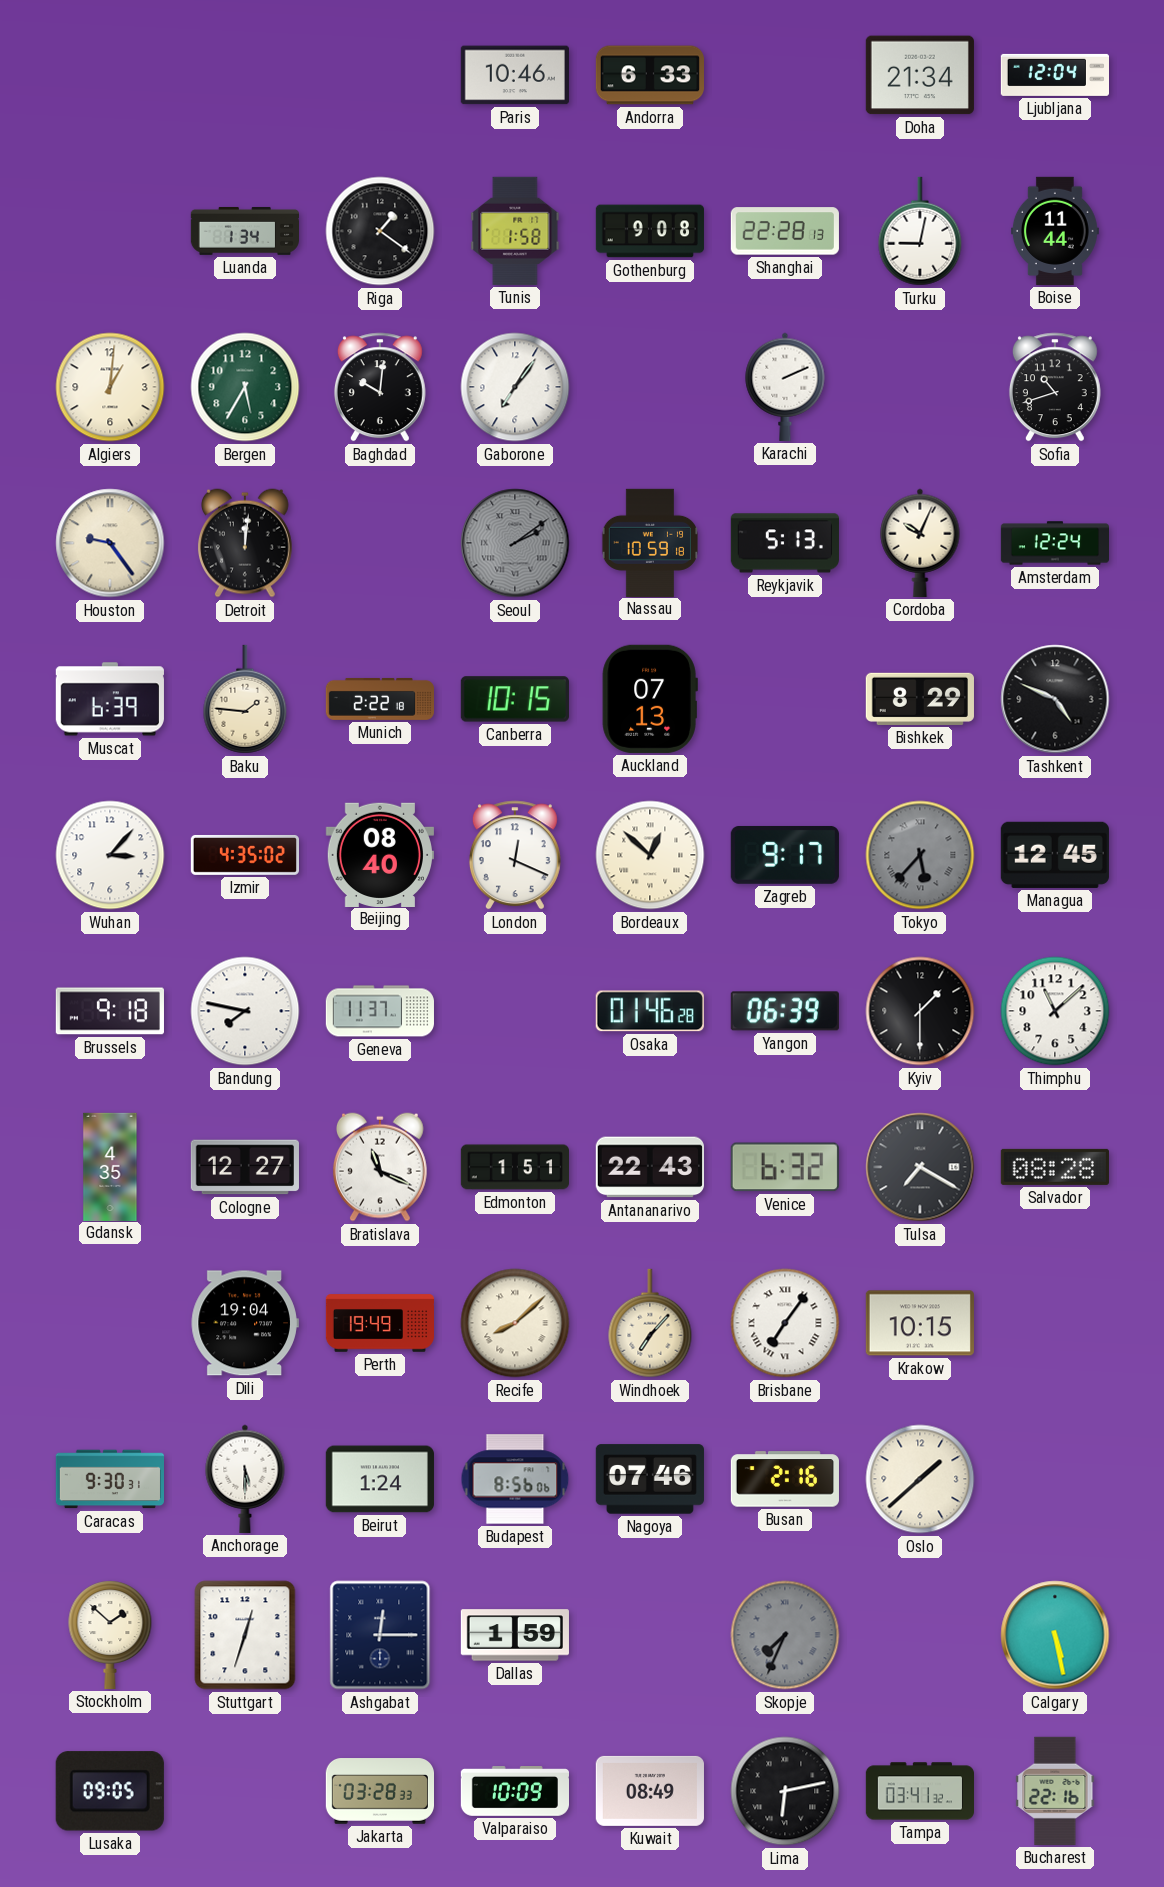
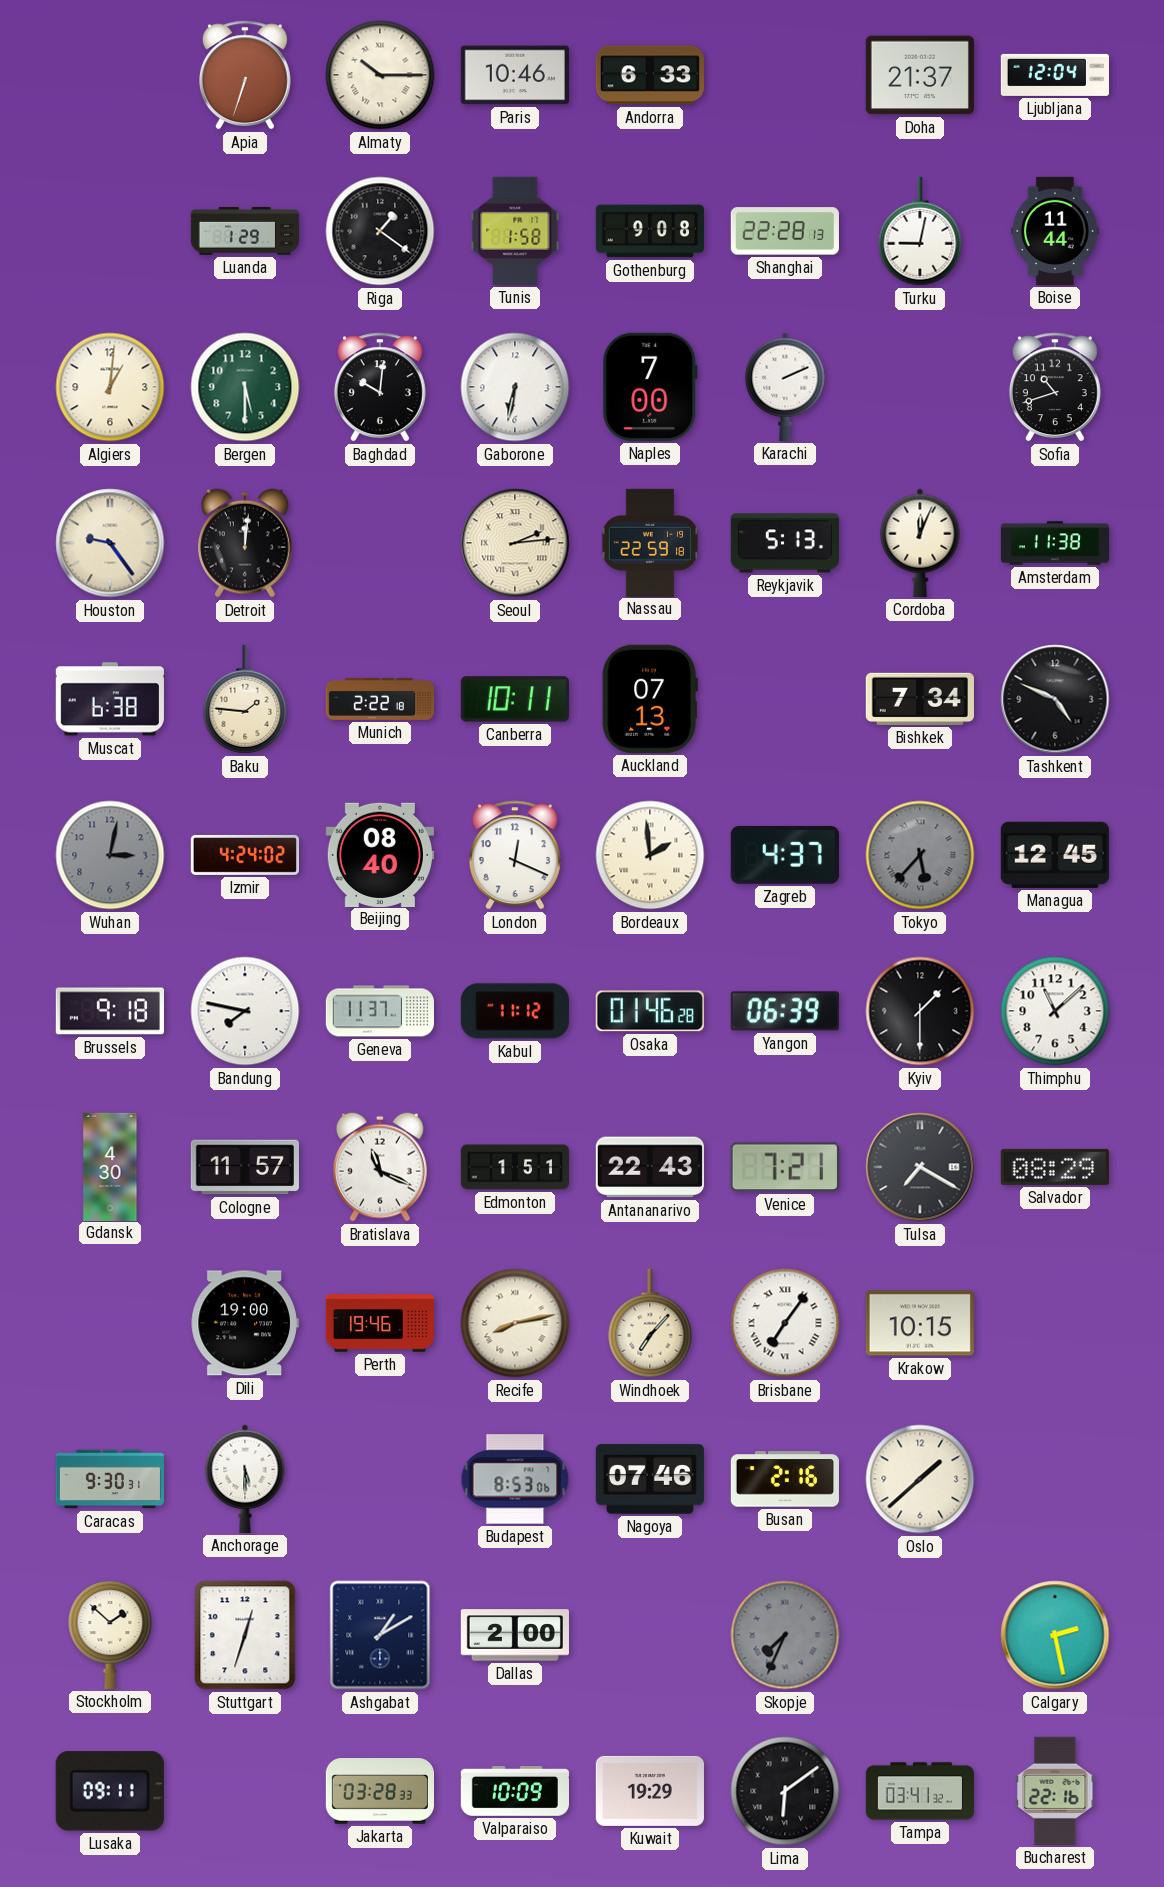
Apia: none -> 6:33
Almaty: none -> 10:15
Doha: 21:34 -> 21:37
Luanda: 1:34 -> 1:29
Bergen: 5:35 -> 5:30
Gaborone: 7:06 -> 6:32
Naples: none -> 7:00
Seoul: 2:09 -> 2:14
Seoul dial: grey -> cream
Nassau: 10:59 -> 22:59
Cordoba: 10:04 -> 12:04
Amsterdam: 12:24 -> 11:38
Muscat: 6:39 -> 6:38
Canberra: 10:15 -> 10:11
Bishkek: 8:29 -> 7:34
Wuhan: 3:07 -> 3:02
Wuhan dial: white -> grey
Izmir: 4:35 -> 4:24
Bordeaux: 12:52 -> 1:59
Zagreb: 9:17 -> 4:37
Kabul: none -> 11:12
Gdansk: 4:35 -> 4:30
Cologne: 12:27 -> 11:57
Venice: 6:32 -> 7:21
Salvador: 08:28 -> 08:29
Dili: 19:04 -> 19:00
Perth: 19:49 -> 19:46
Recife: 8:08 -> 8:13
Beirut: 1:24 -> none
Budapest: 8:56 -> 8:53
Ashgabat: 12:15 -> 1:10
Dallas: 1:59 -> 2:00
Calgary: 5:28 -> 2:28
Lusaka: 09:05 -> 09:11
Kuwait: 08:49 -> 19:29
Lima: 6:13 -> 6:09
